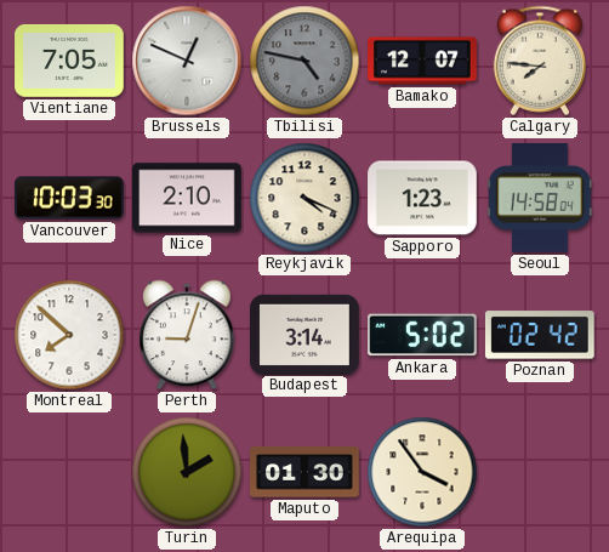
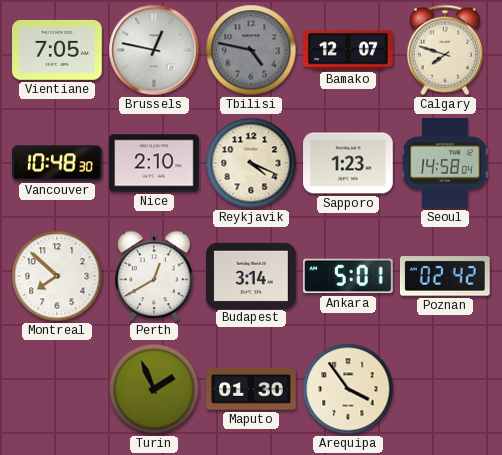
Brussels: 12:49 -> 12:47
Calgary: 7:46 -> 7:48
Vancouver: 10:03 -> 10:48
Perth: 9:03 -> 12:40
Ankara: 5:02 -> 5:01
Turin: 1:59 -> 1:56
